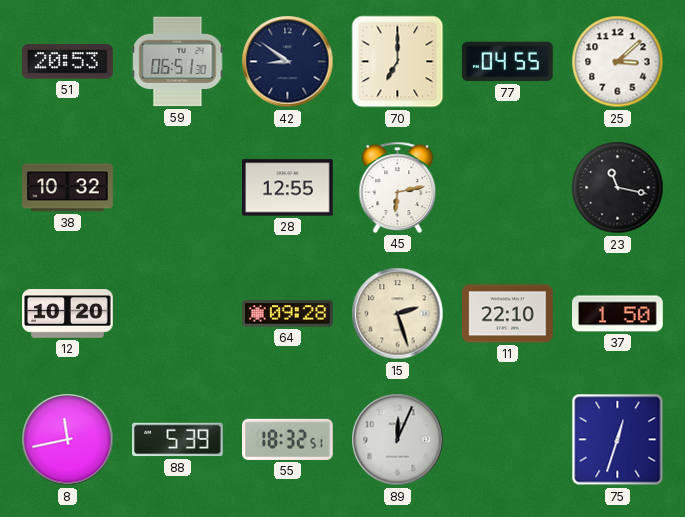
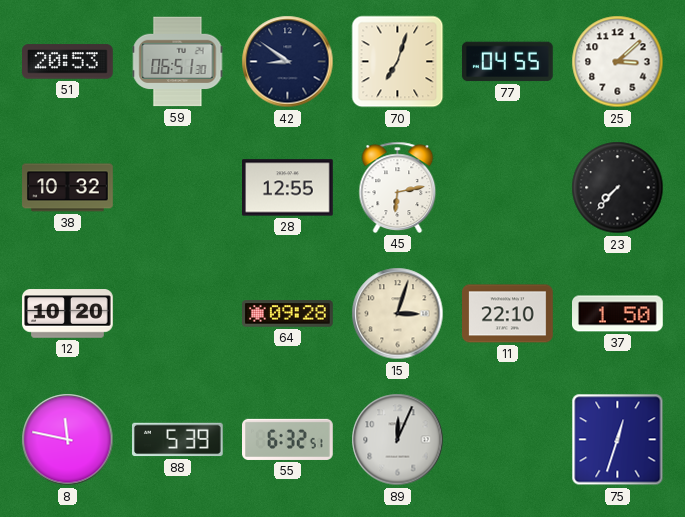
70: 7:00 -> 7:03
23: 11:17 -> 7:37
15: 2:27 -> 3:03
8: 11:43 -> 11:47
55: 18:32 -> 6:32
